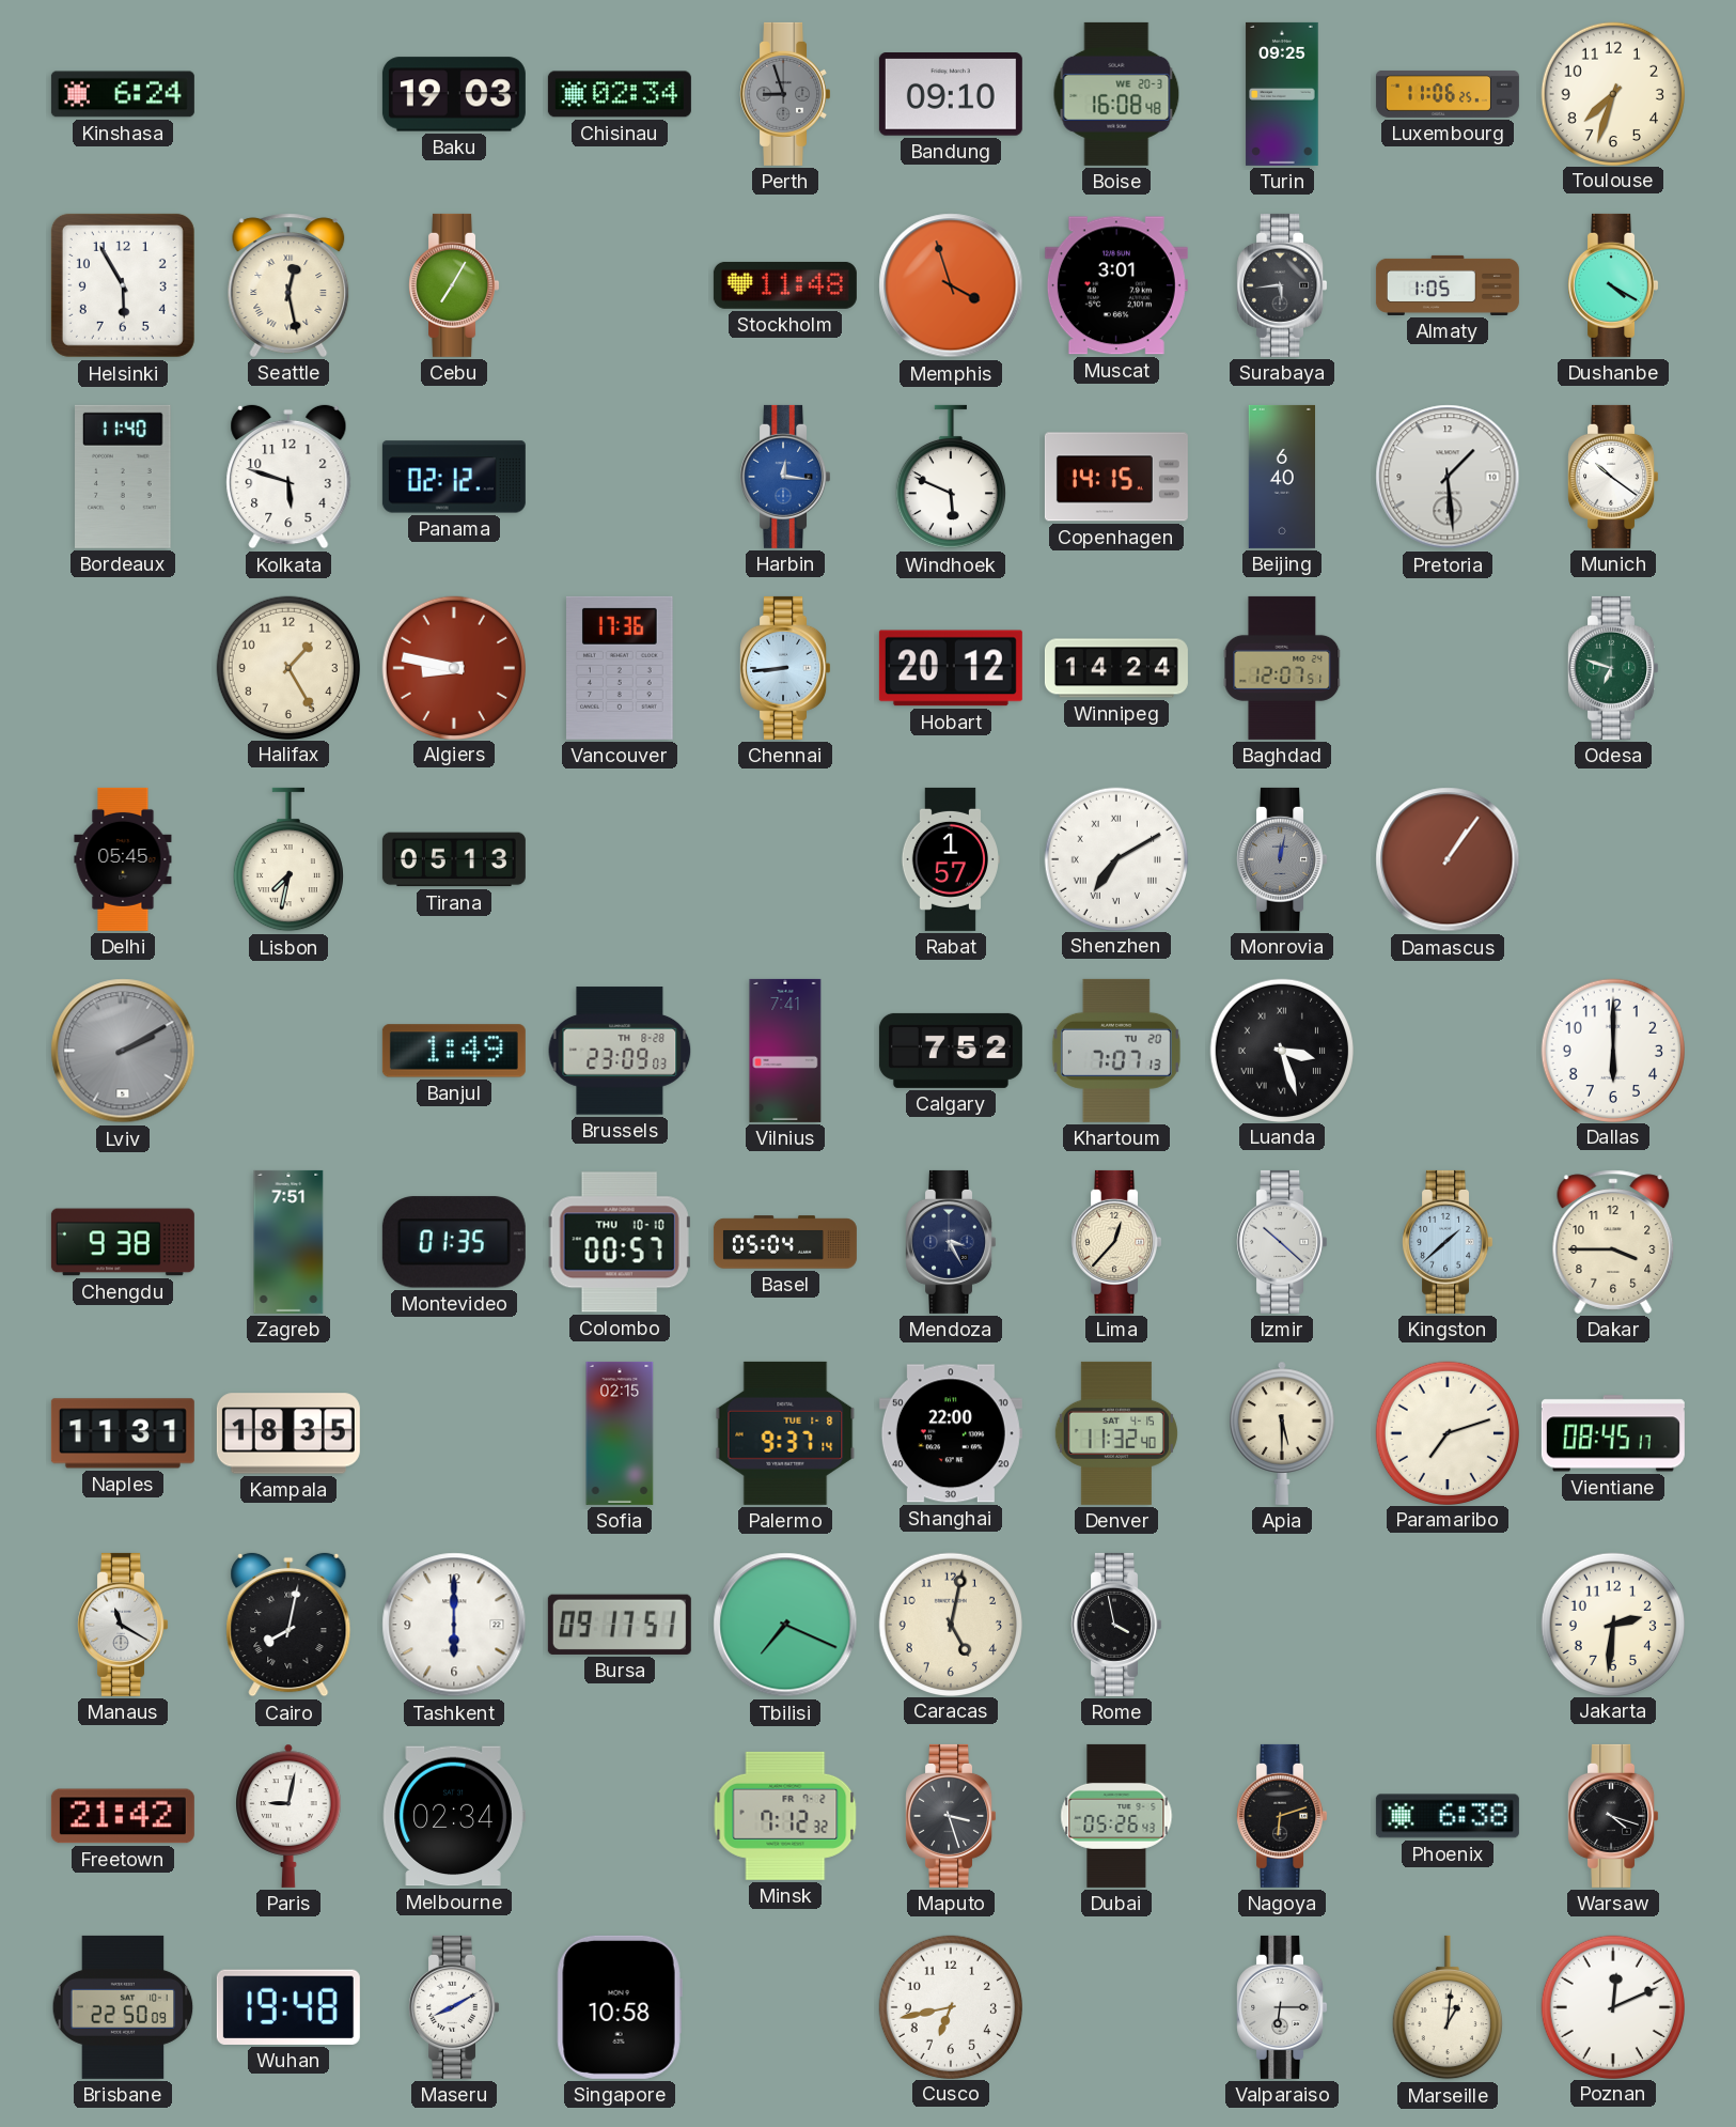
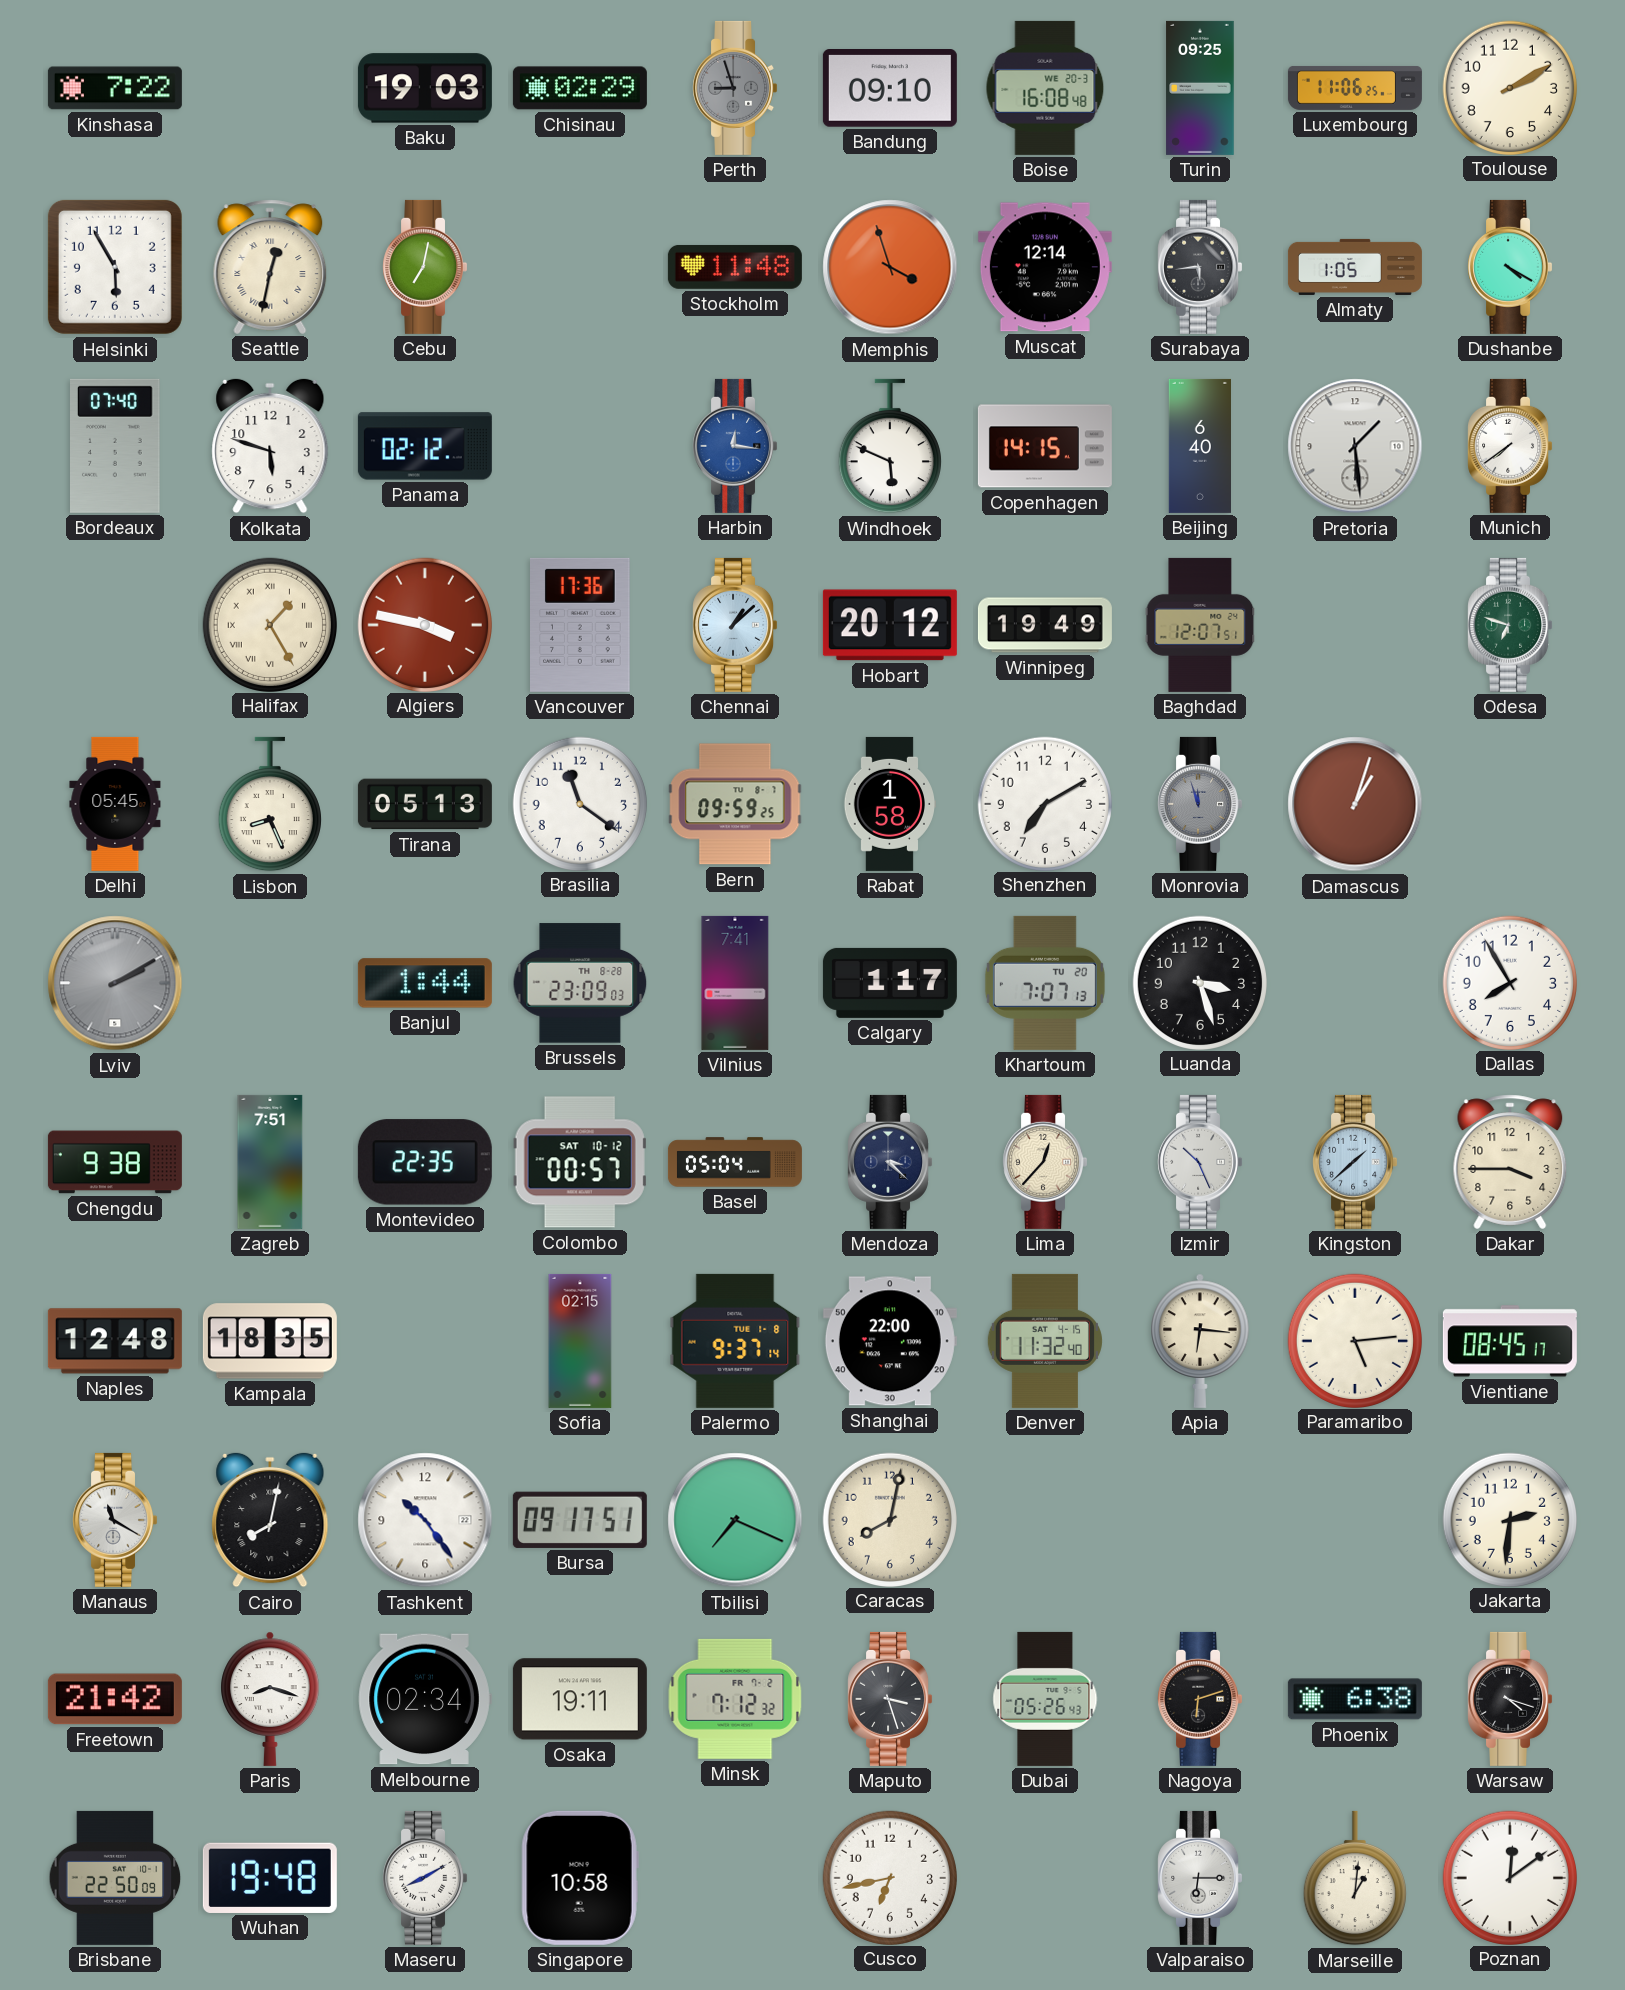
Kinshasa: 6:24 -> 7:22
Chisinau: 02:34 -> 02:29
Toulouse: 7:33 -> 2:10
Seattle: 12:28 -> 12:32
Cebu: 7:05 -> 7:02
Muscat: 3:01 -> 12:14
Bordeaux: 11:40 -> 07:40
Munich: 10:21 -> 7:39
Halifax numerals: Arabic -> Roman
Algiers: 8:47 -> 3:47
Chennai: 8:44 -> 1:08
Winnipeg: 14:24 -> 19:49
Lisbon: 7:32 -> 8:26
Brasilia: none -> 11:21
Bern: none -> 09:59
Rabat: 1:57 -> 1:58
Shenzhen numerals: Roman -> Arabic
Monrovia: 12:02 -> 11:57
Damascus: 1:06 -> 1:03
Banjul: 1:49 -> 1:44
Calgary: 7:52 -> 1:17
Luanda numerals: Roman -> Arabic
Dallas: 6:00 -> 7:55
Montevideo: 01:35 -> 22:35
Colombo date: THU 10-10 -> SAT 10-12
Mendoza: 3:25 -> 3:22
Izmir: 10:22 -> 10:26
Naples: 11:31 -> 12:48
Apia: 5:30 -> 6:16
Paramaribo: 7:12 -> 5:14
Tashkent: 6:00 -> 10:24
Caracas: 5:02 -> 8:02
Rome: 3:58 -> none
Paris: 9:02 -> 8:18
Osaka: none -> 19:11
Poznan: 12:11 -> 12:09
